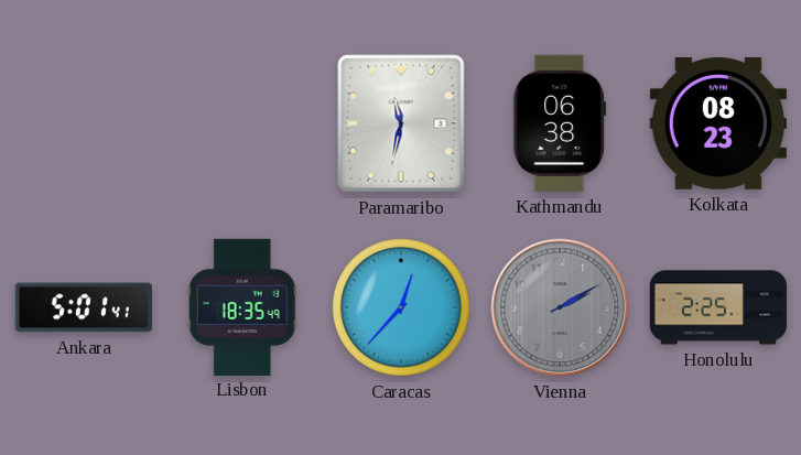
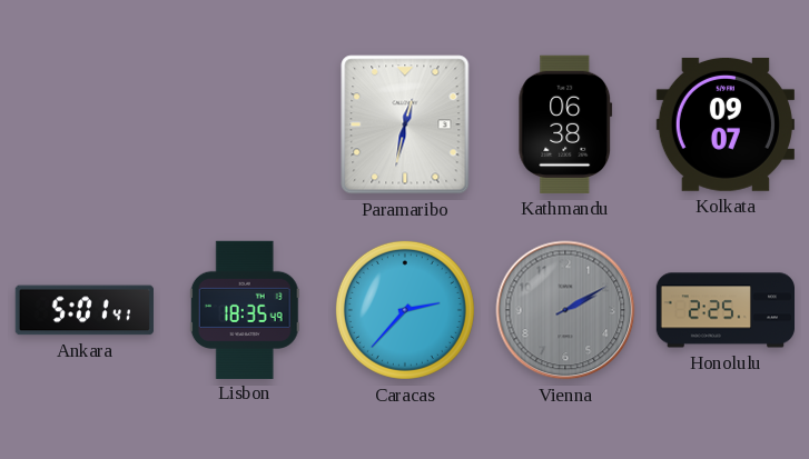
Paramaribo: 11:32 -> 12:32
Kolkata: 08:23 -> 09:07
Caracas: 12:37 -> 2:37
